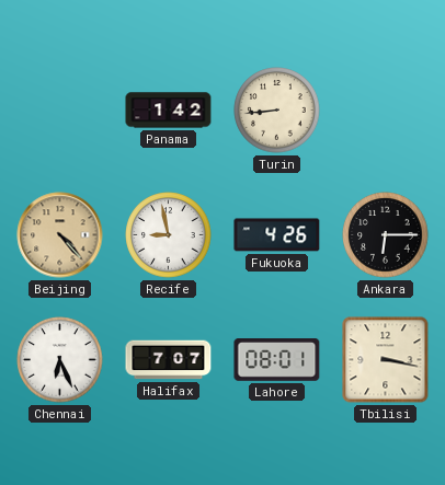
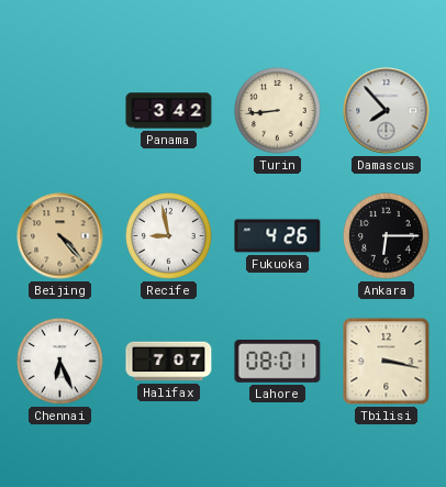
Panama: 1:42 -> 3:42
Damascus: none -> 7:53
